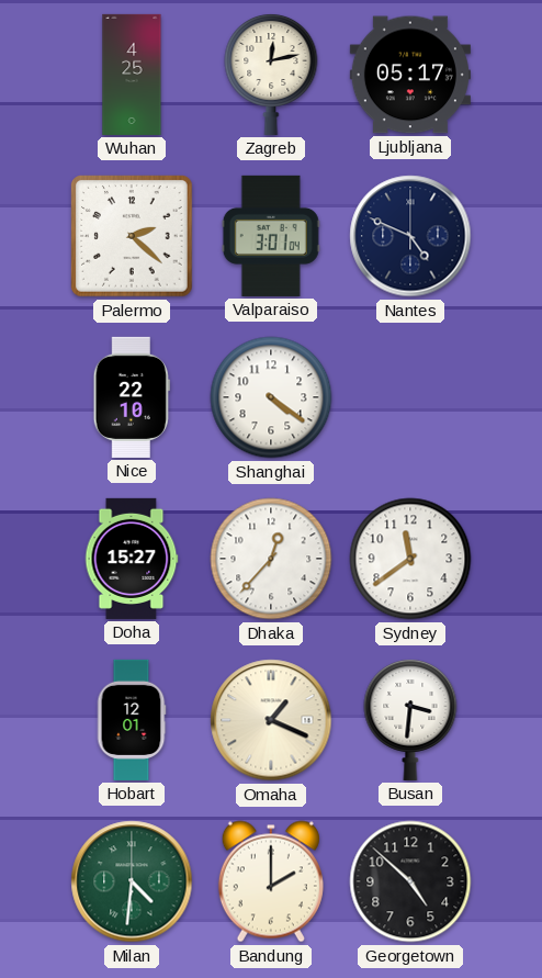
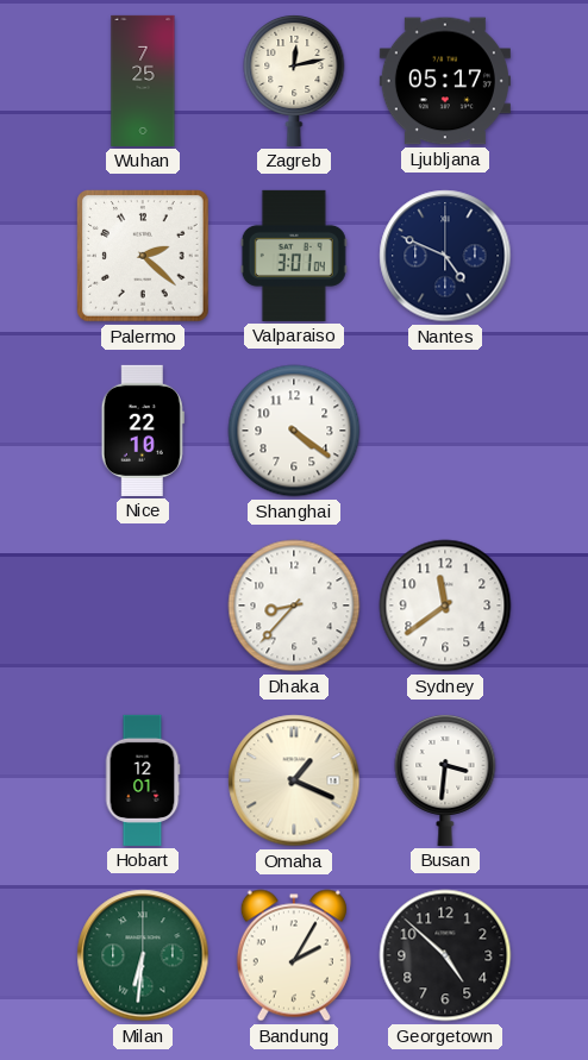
Wuhan: 4:25 -> 7:25
Doha: 15:27 -> none
Dhaka: 12:37 -> 8:37
Milan: 4:31 -> 6:31
Bandung: 2:00 -> 2:05
